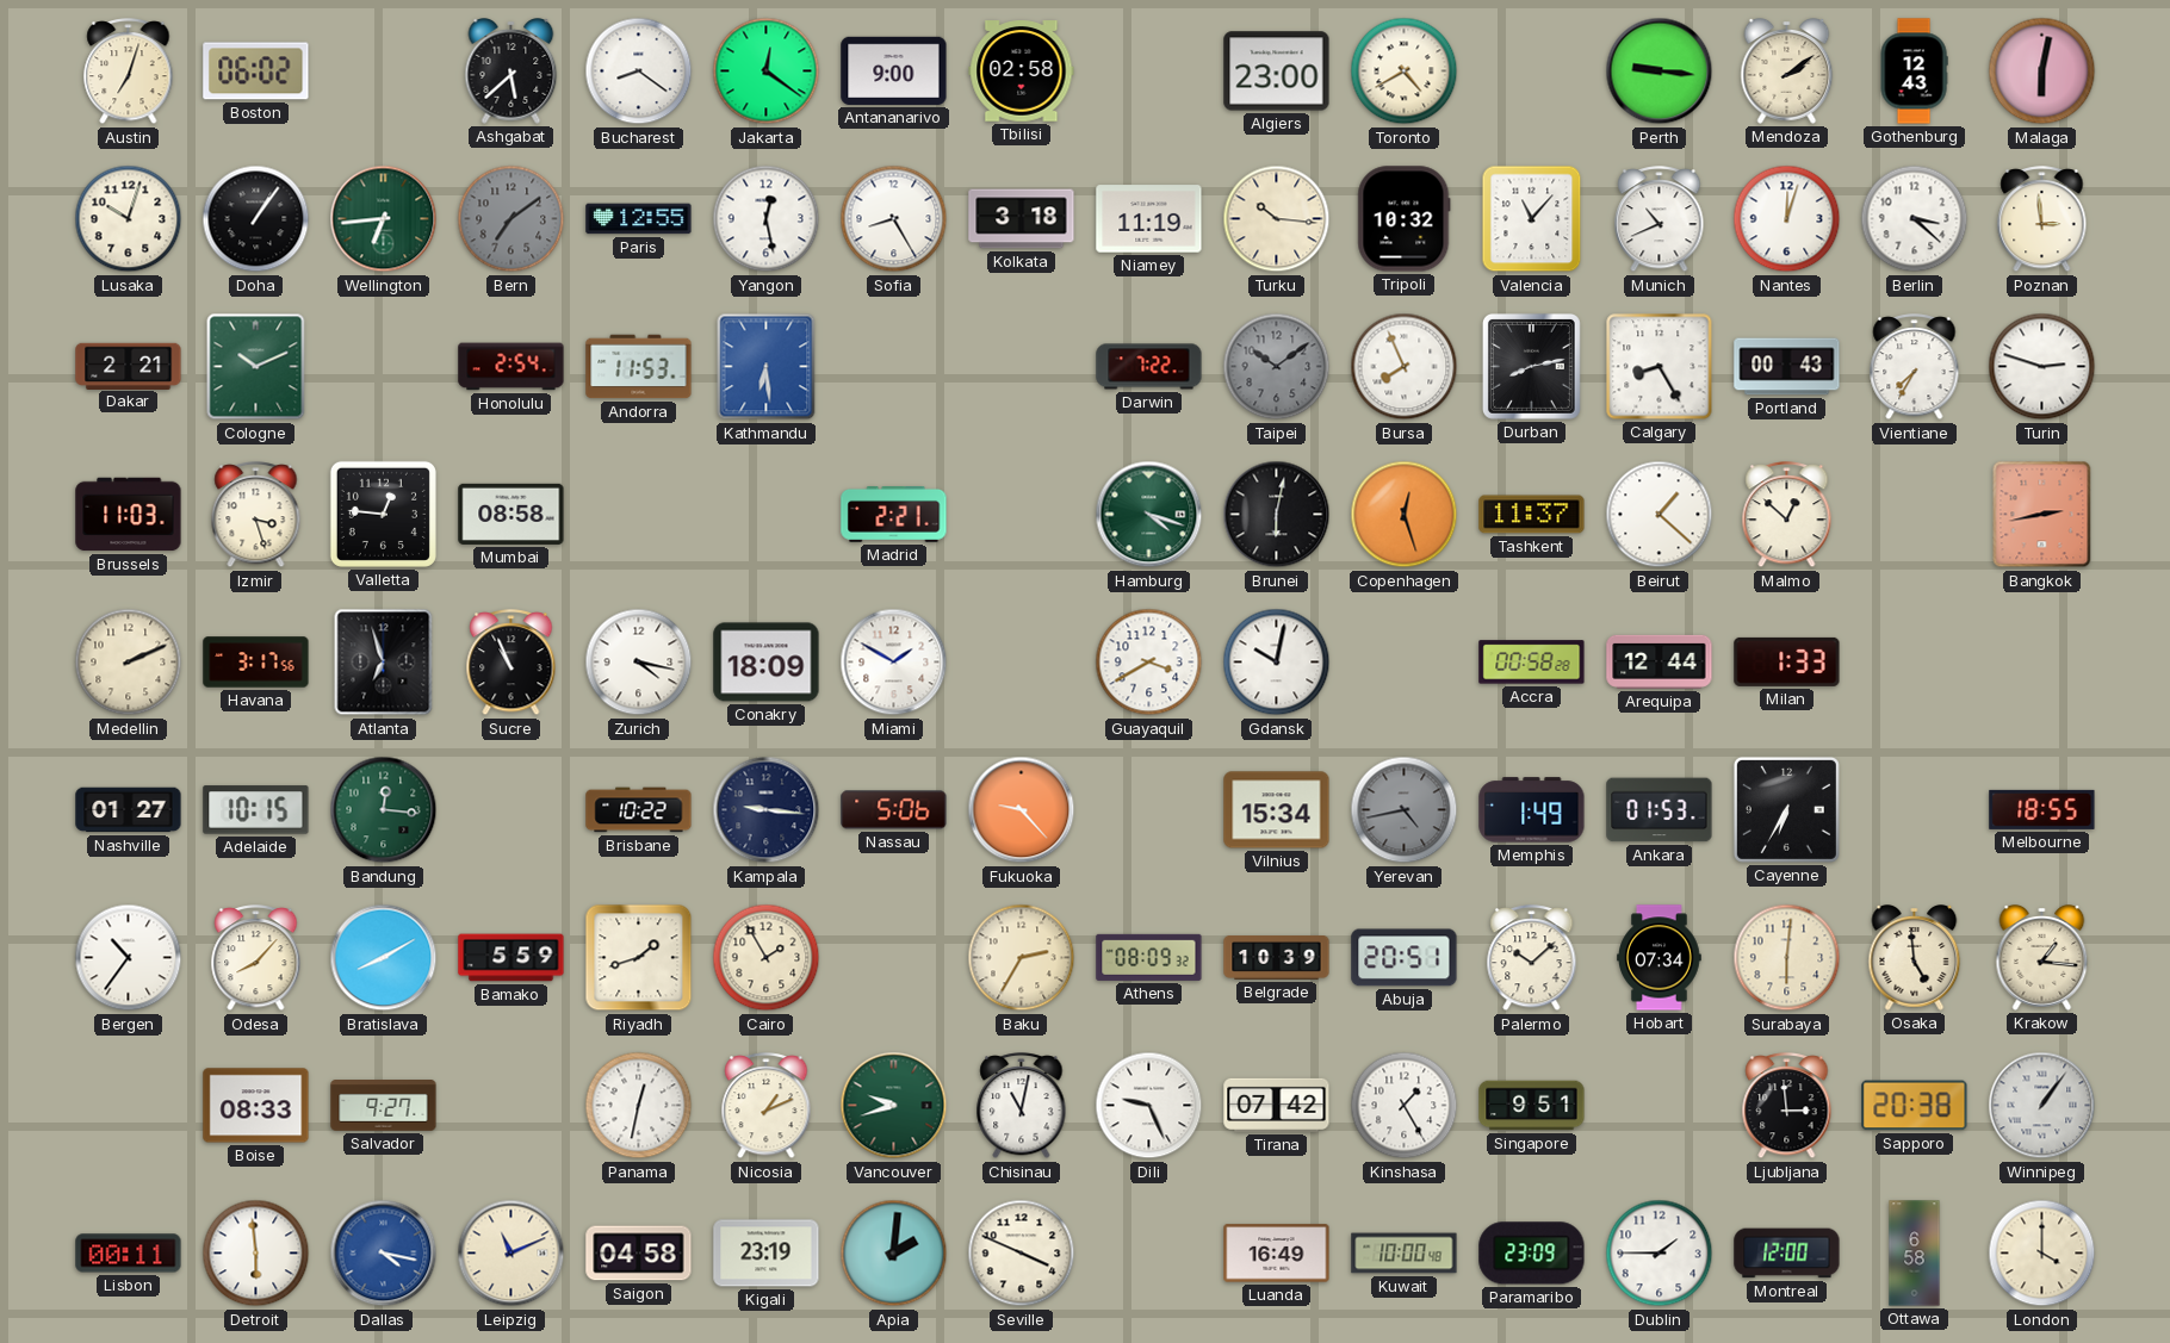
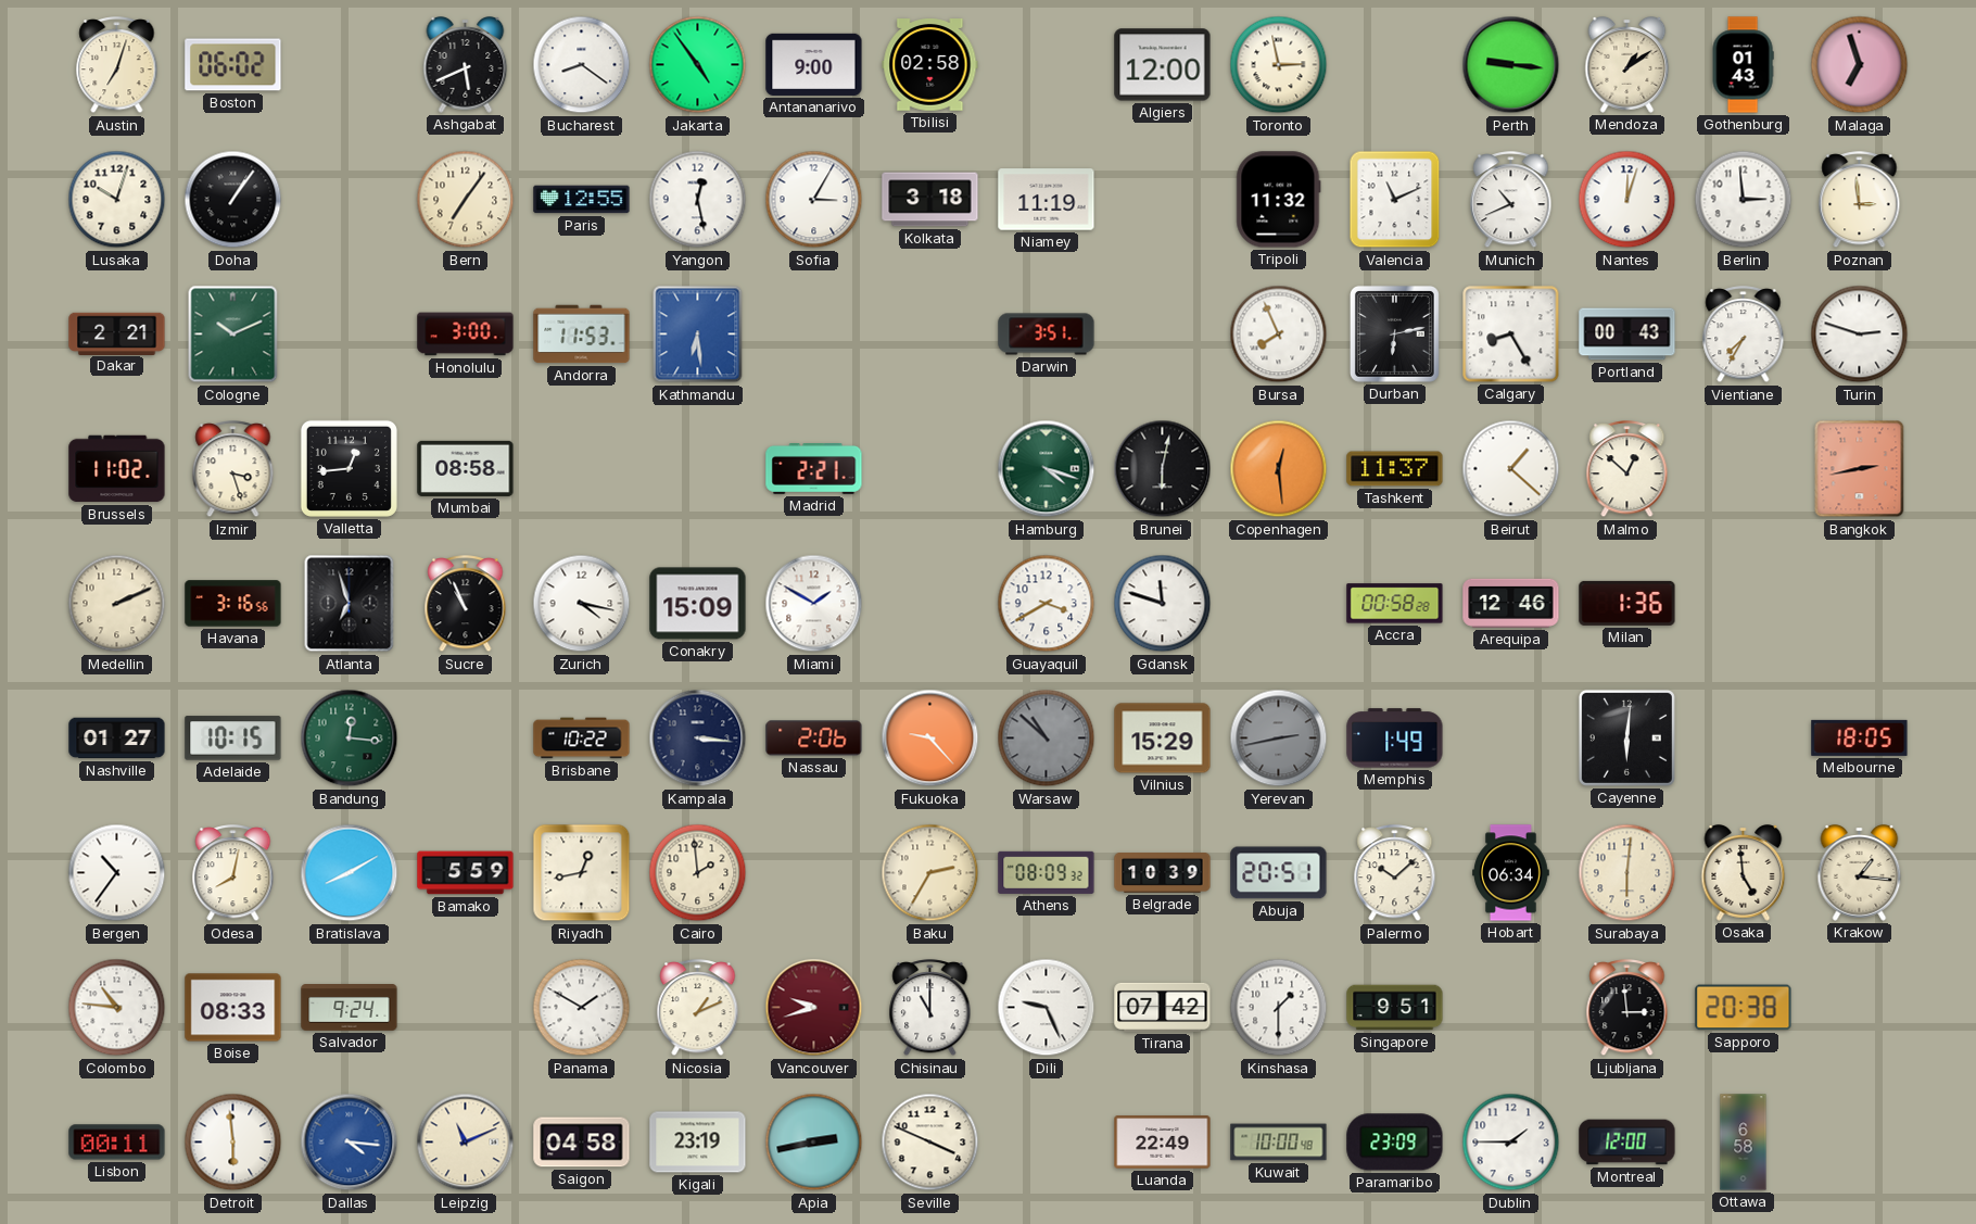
Ashgabat: 5:38 -> 5:41
Jakarta: 12:21 -> 4:54
Algiers: 23:00 -> 12:00
Toronto: 4:40 -> 2:58
Mendoza: 2:09 -> 1:09
Gothenburg: 12:43 -> 01:43
Malaga: 6:02 -> 6:57
Wellington: 6:44 -> none
Bern: 7:09 -> 7:06
Bern dial: grey -> cream
Sofia: 8:25 -> 3:05
Turku: 10:16 -> none
Tripoli: 10:32 -> 11:32
Valencia: 11:07 -> 11:11
Berlin: 3:22 -> 2:59
Honolulu: 2:54 -> 3:00
Darwin: 7:22 -> 3:51
Taipei: 10:09 -> none
Durban: 8:13 -> 6:13
Brussels: 11:03 -> 11:02
Valletta: 12:46 -> 12:44
Copenhagen: 12:27 -> 12:29
Havana: 3:17 -> 3:16
Conakry: 18:09 -> 15:09
Gdansk: 10:02 -> 11:48
Arequipa: 12:44 -> 12:46
Milan: 1:33 -> 1:36
Kampala: 9:16 -> 3:16
Nassau: 5:06 -> 2:06
Warsaw: none -> 10:52
Vilnius: 15:34 -> 15:29
Yerevan: 4:43 -> 2:43
Ankara: 01:53 -> none
Cayenne: 6:35 -> 6:01
Melbourne: 18:55 -> 18:05
Odesa: 8:07 -> 8:02
Riyadh: 1:42 -> 12:43
Cairo: 1:55 -> 1:59
Hobart: 07:34 -> 06:34
Colombo: none -> 10:46
Salvador: 9:27 -> 9:24
Panama: 12:32 -> 1:50
Vancouver dial: green -> burgundy
Chisinau: 11:02 -> 11:00
Kinshasa: 1:25 -> 1:30
Winnipeg: 1:06 -> none
Dallas: 4:17 -> 4:16
Apia: 2:01 -> 2:43
Luanda: 16:49 -> 22:49
London: 4:00 -> none
